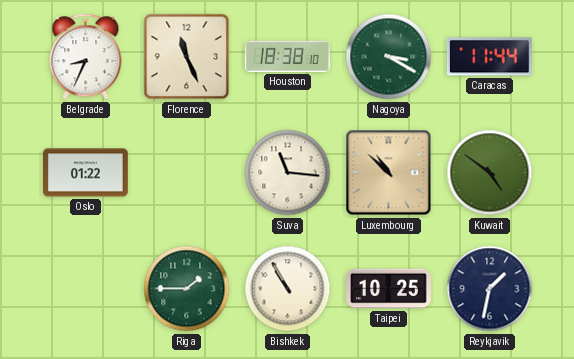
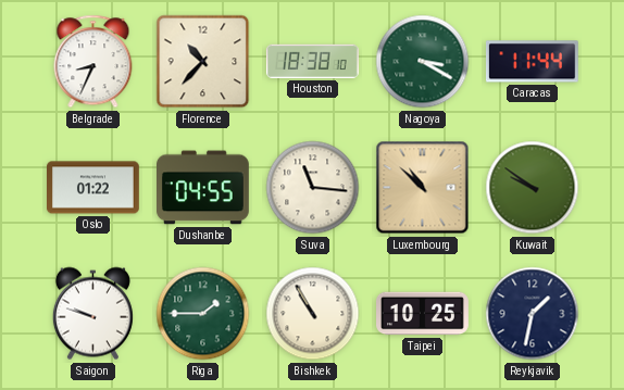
Florence: 11:26 -> 10:37
Dushanbe: none -> 04:55
Kuwait: 4:51 -> 9:51
Saigon: none -> 9:48
